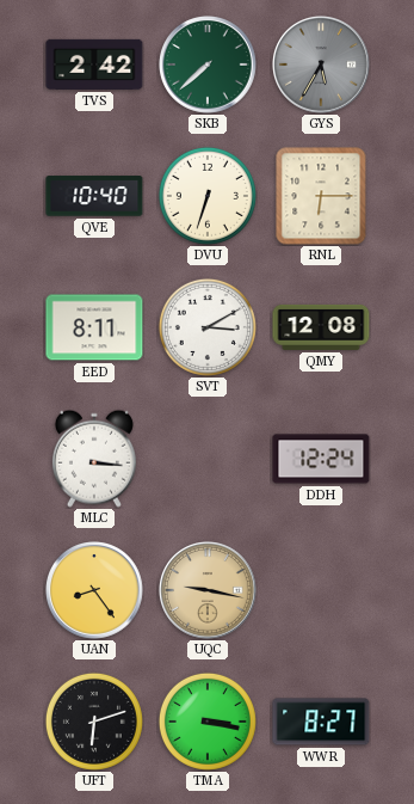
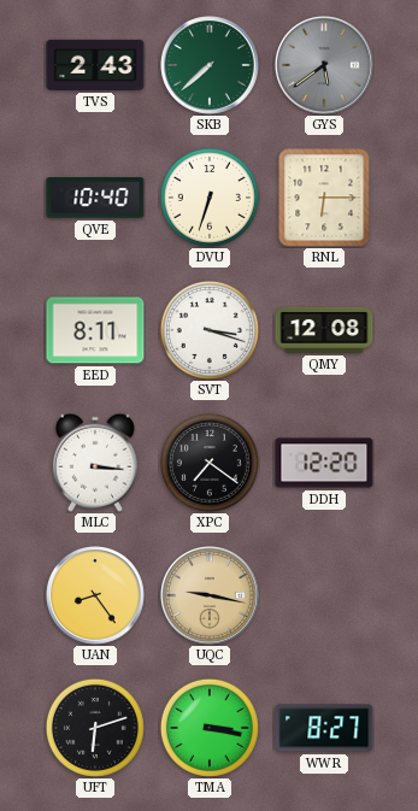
TVS: 2:42 -> 2:43
GYS: 5:35 -> 5:39
SVT: 3:10 -> 3:18
XPC: none -> 7:21
DDH: 12:24 -> 12:20
